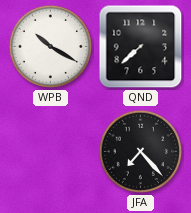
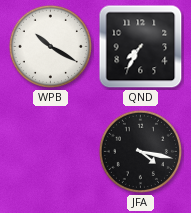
QND: 7:38 -> 7:35
JFA: 7:23 -> 4:17
